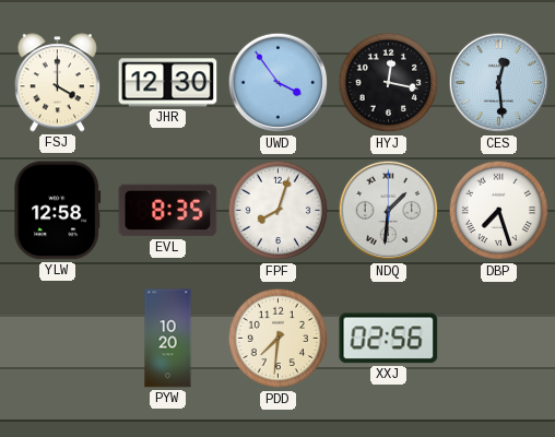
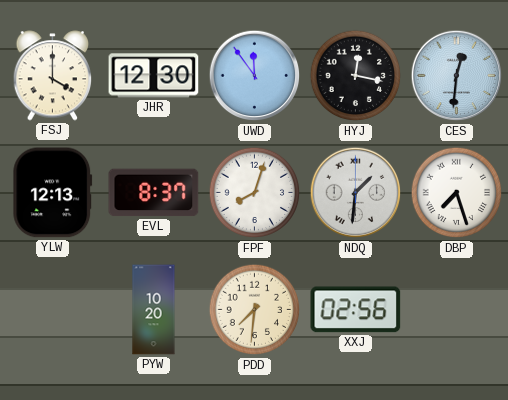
UWD: 3:54 -> 11:54
CES: 12:29 -> 12:31
YLW: 12:58 -> 12:13
EVL: 8:35 -> 8:37
